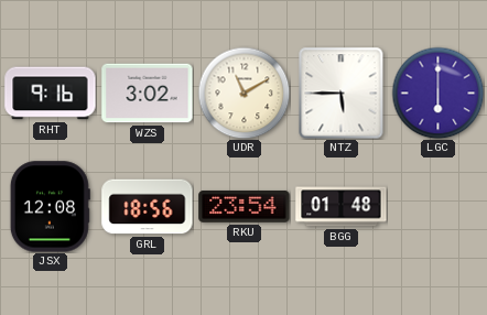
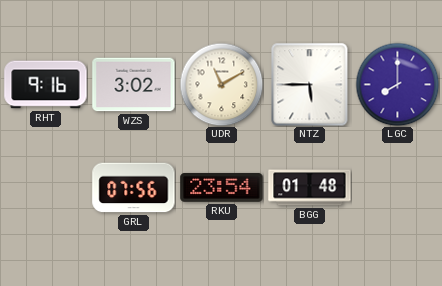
LGC: 6:00 -> 8:00
JSX: 12:08 -> none
GRL: 18:56 -> 07:56
